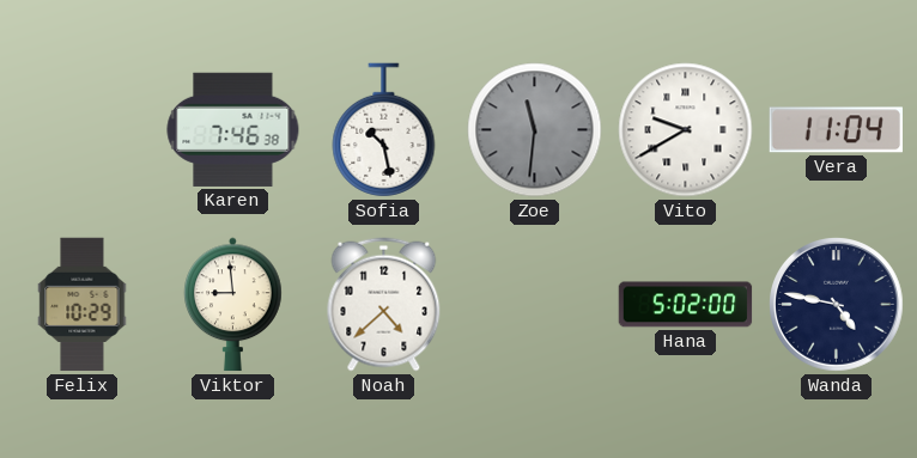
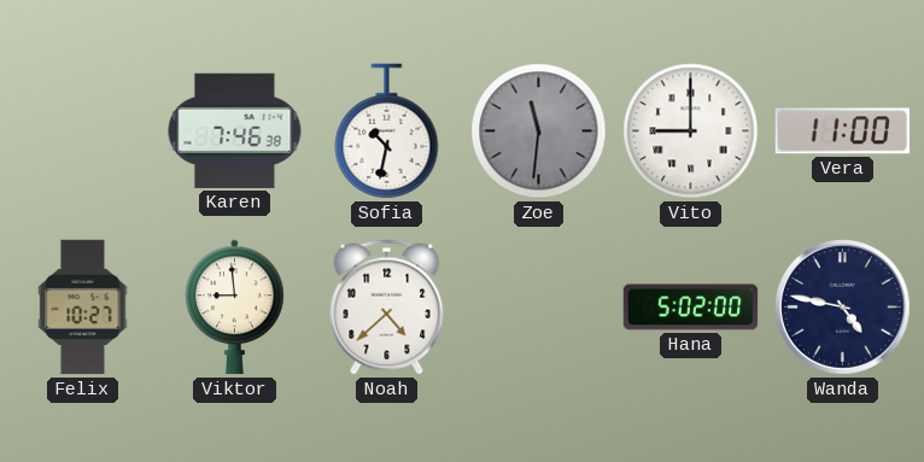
Sofia: 10:28 -> 10:32
Vito: 9:40 -> 9:00
Vera: 11:04 -> 11:00
Felix: 10:29 -> 10:27
